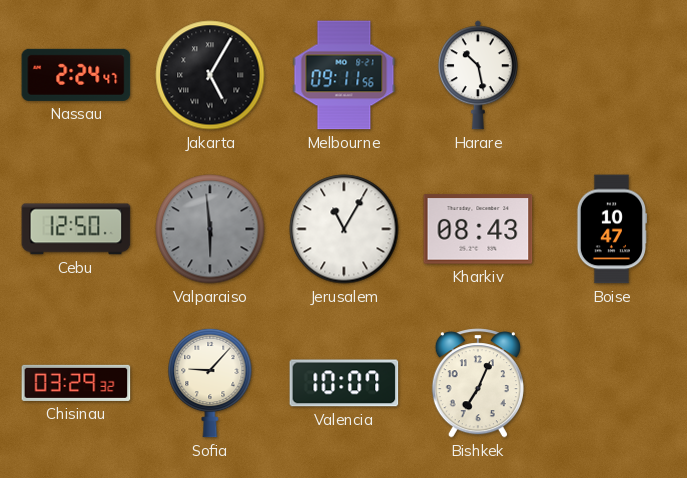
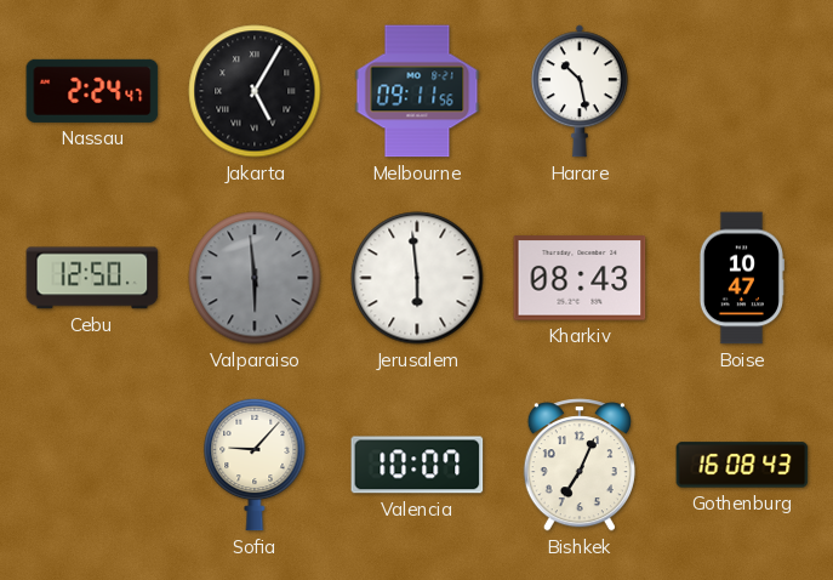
Jerusalem: 11:05 -> 5:59
Chisinau: 03:29 -> none
Gothenburg: none -> 16:08
